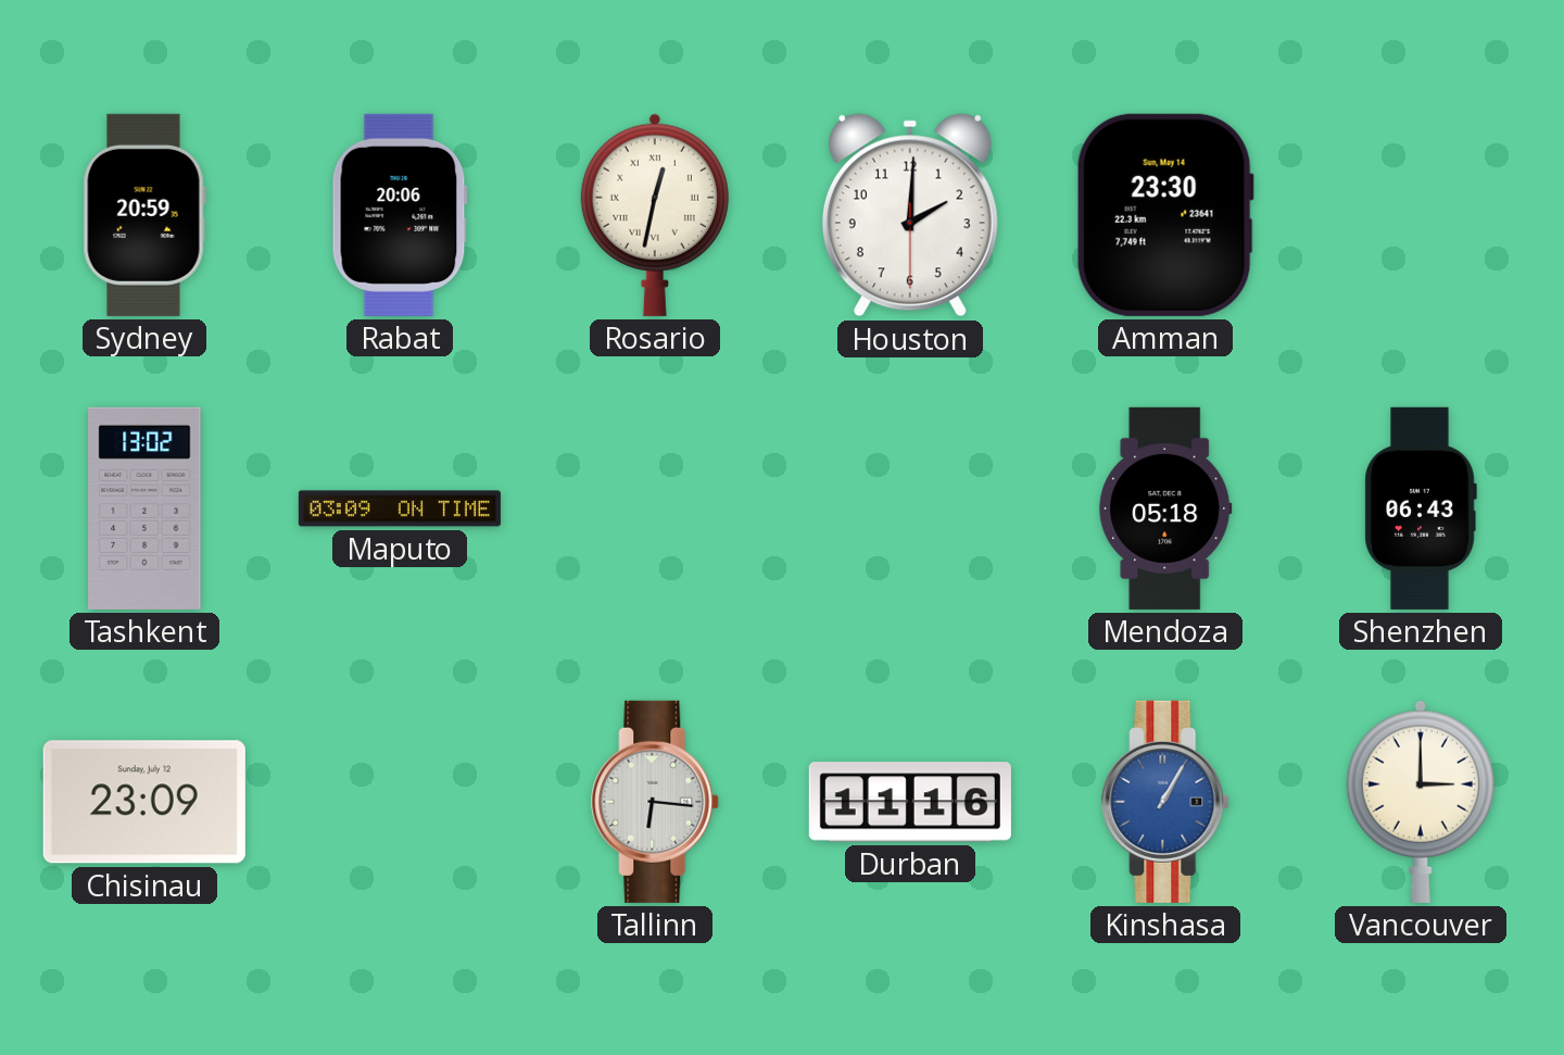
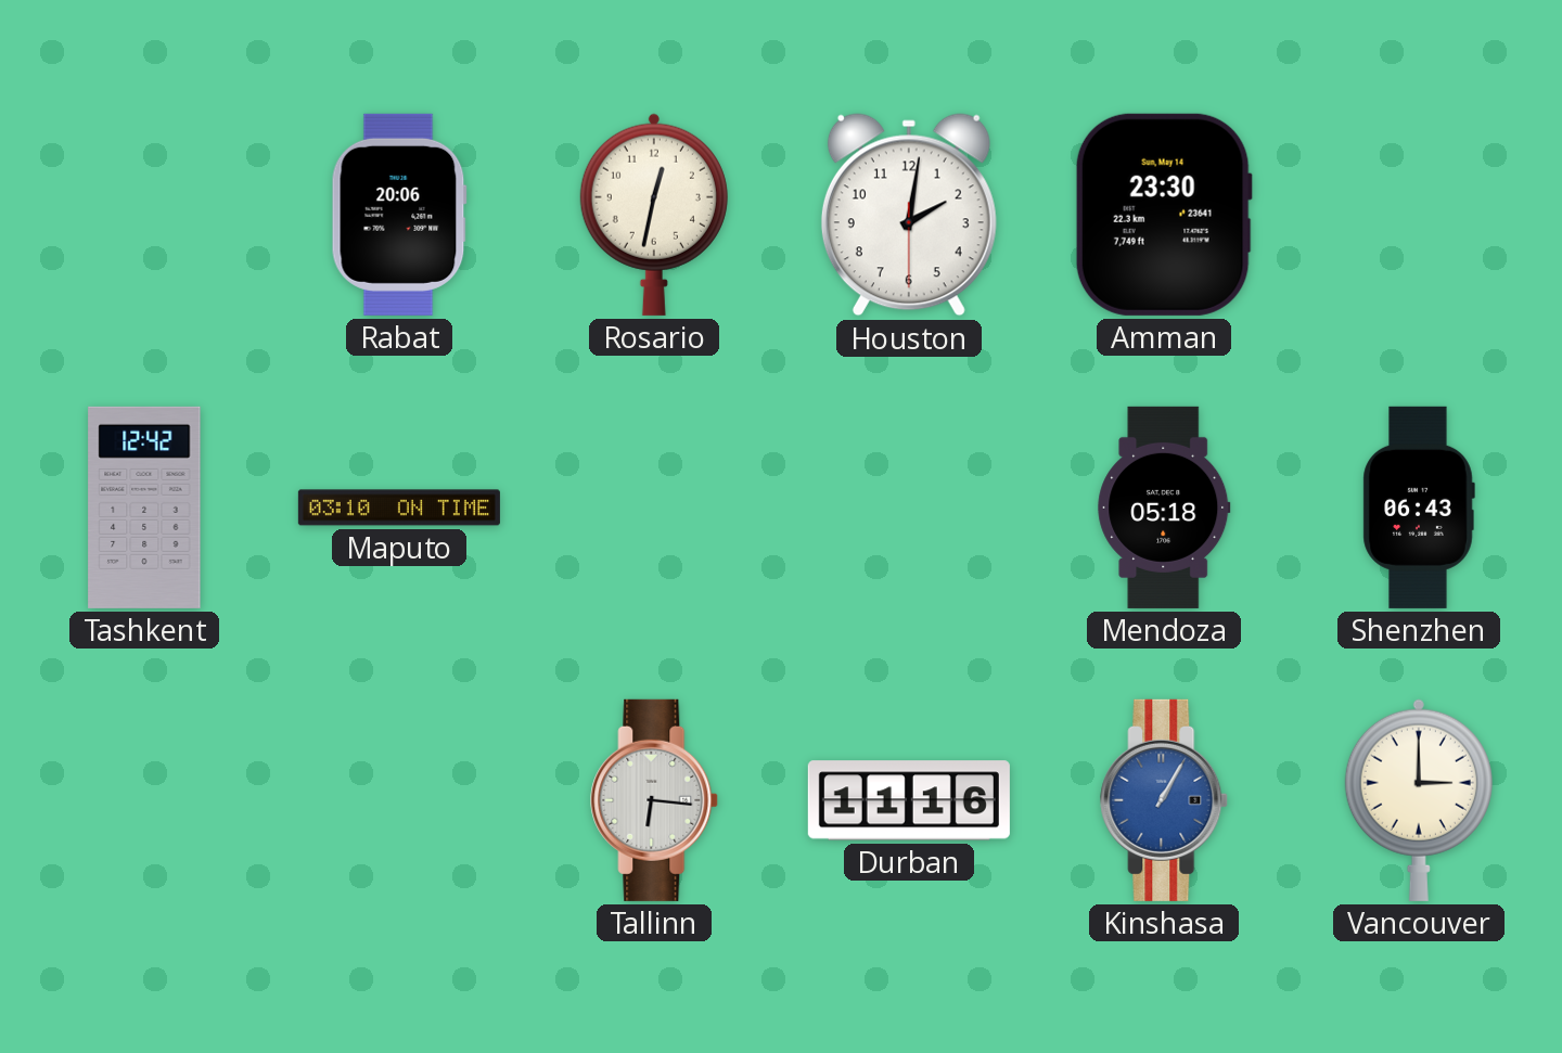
Sydney: 20:59 -> none
Rosario numerals: Roman -> Arabic
Houston: 2:00 -> 2:01
Tashkent: 13:02 -> 12:42
Maputo: 03:09 -> 03:10
Chisinau: 23:09 -> none
